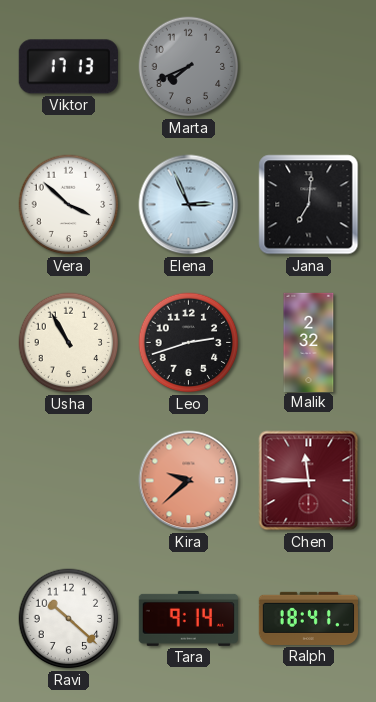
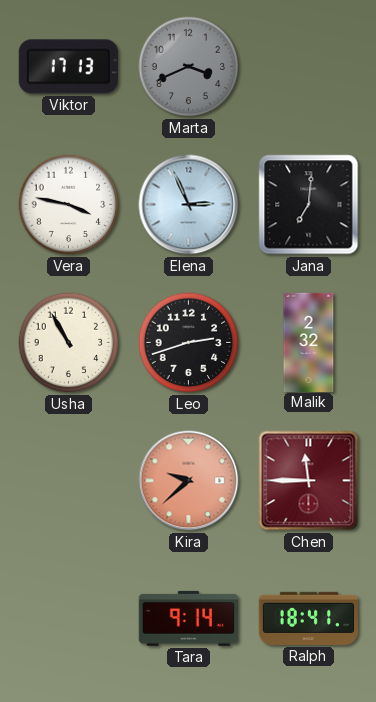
Marta: 7:41 -> 3:41
Vera: 3:52 -> 3:47
Ravi: 10:22 -> none
